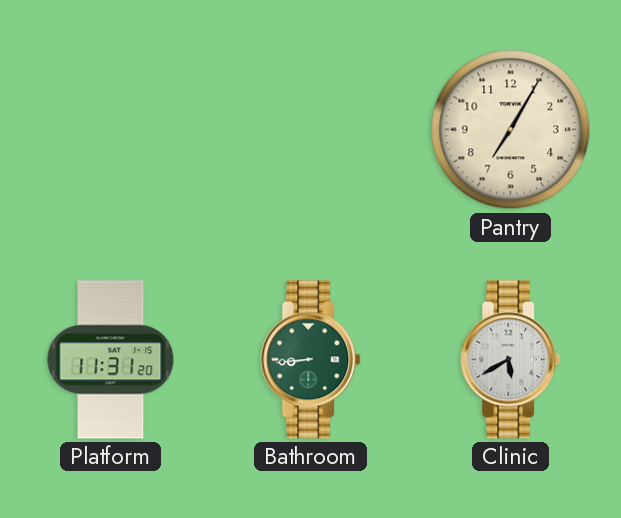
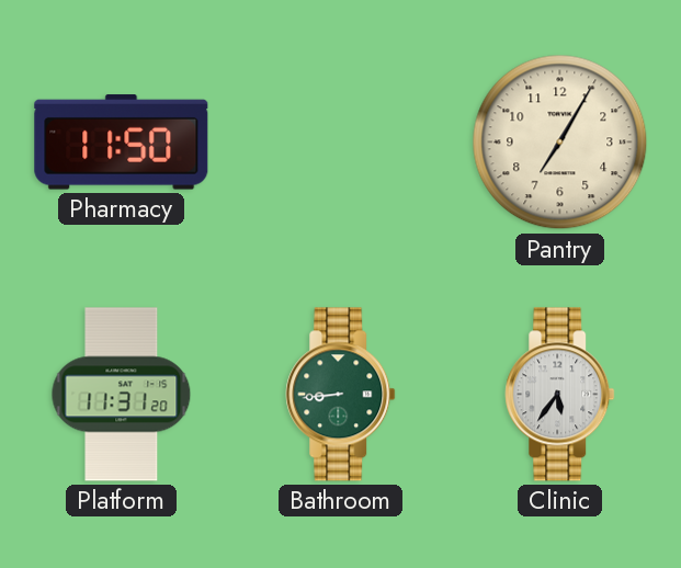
Pharmacy: none -> 11:50
Clinic: 5:40 -> 5:36
